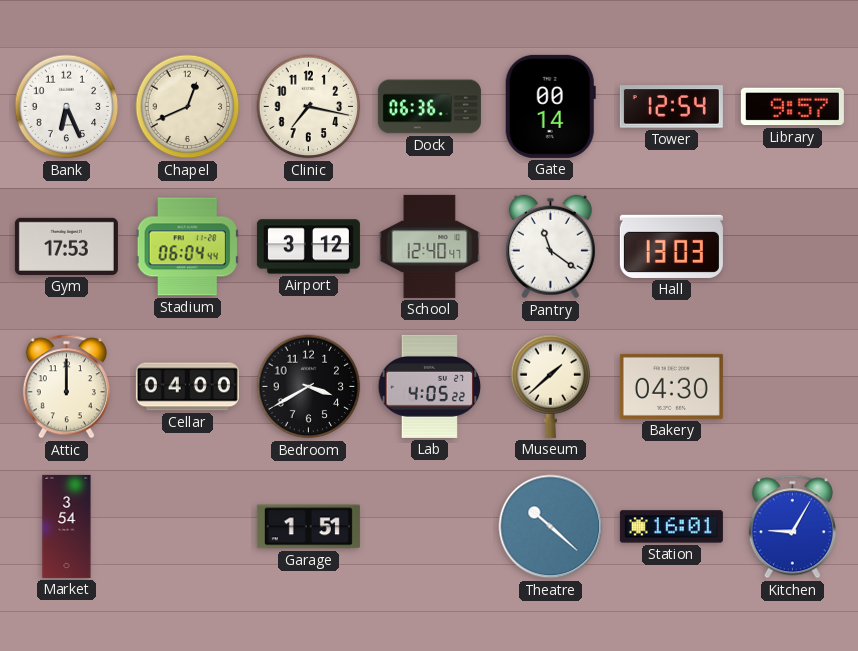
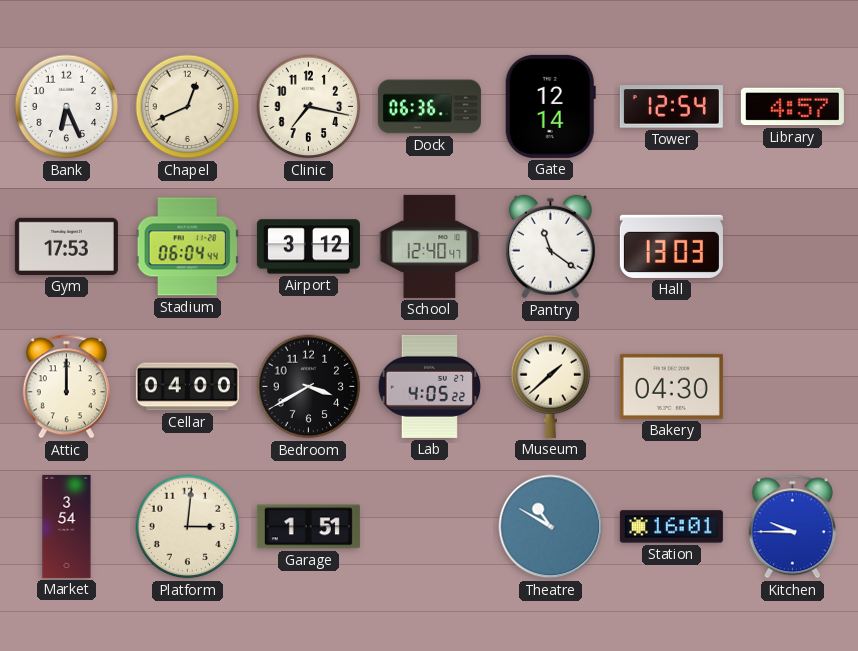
Gate: 00:14 -> 12:14
Library: 9:57 -> 4:57
Platform: none -> 3:01
Theatre: 10:22 -> 10:50
Kitchen: 9:05 -> 9:45
